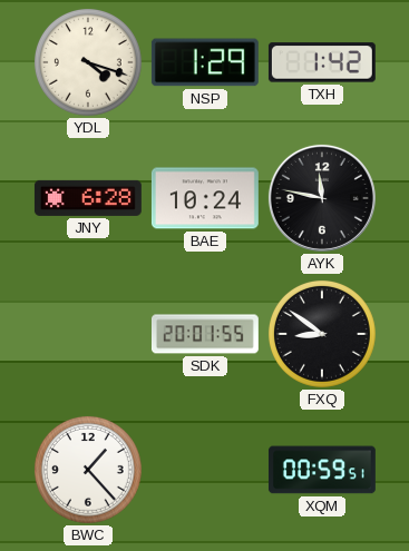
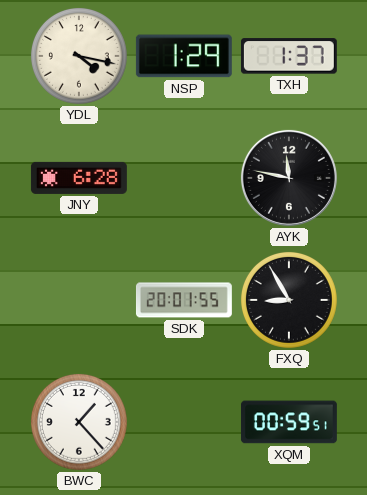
YDL: 4:18 -> 4:17
TXH: 1:42 -> 1:37
BAE: 10:24 -> none
FXQ: 8:51 -> 8:55
